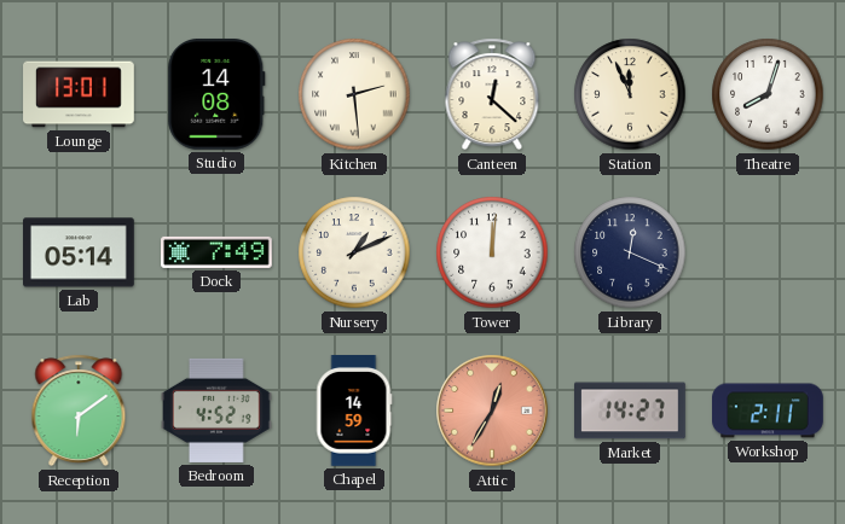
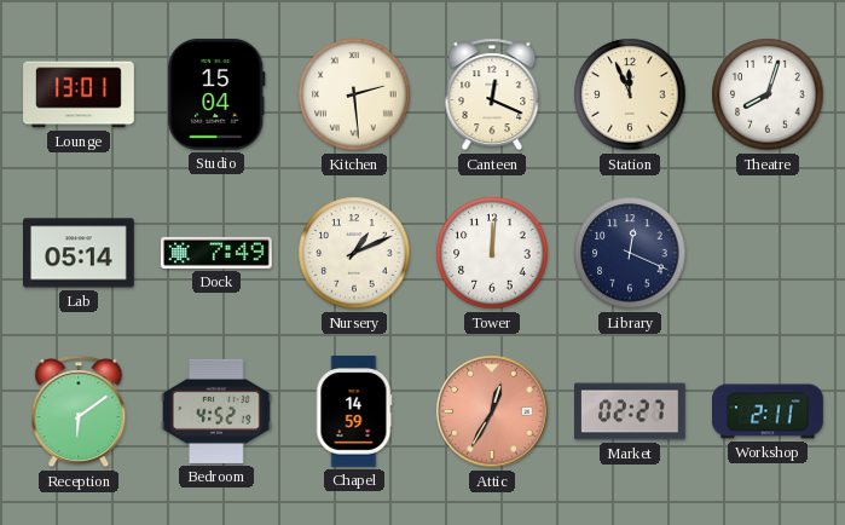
Studio: 14:08 -> 15:04
Canteen: 12:22 -> 12:19
Market: 14:27 -> 02:27
